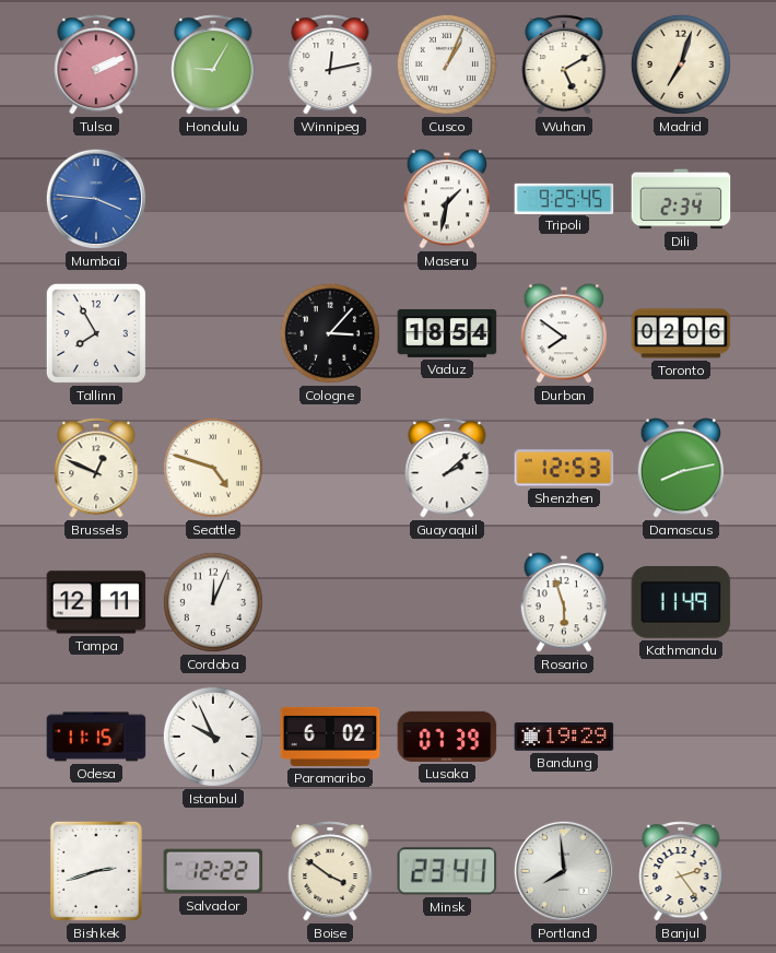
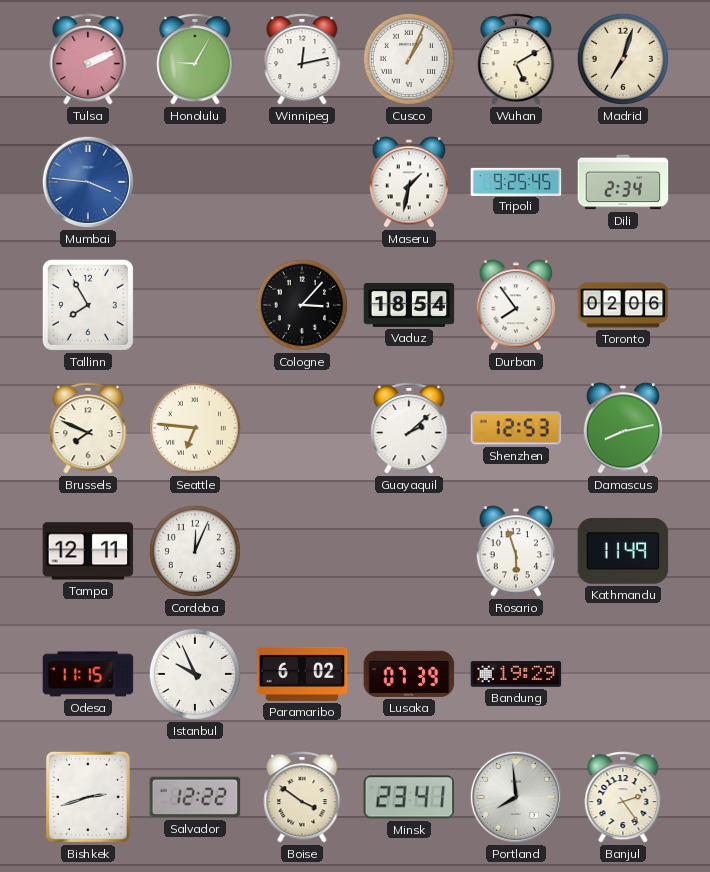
Durban: 7:51 -> 7:54
Brussels: 12:49 -> 7:49
Seattle: 4:48 -> 6:46
